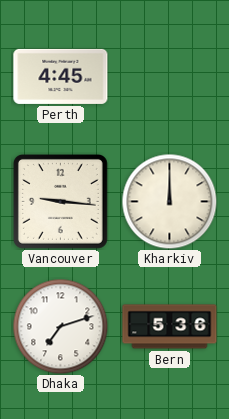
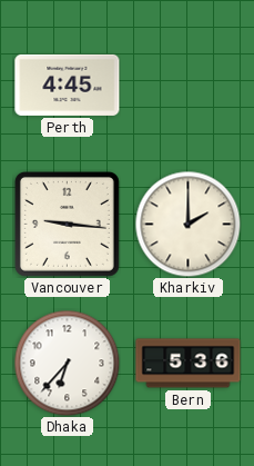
Kharkiv: 12:00 -> 2:00
Dhaka: 7:12 -> 6:37
